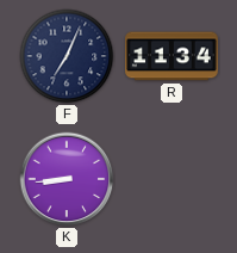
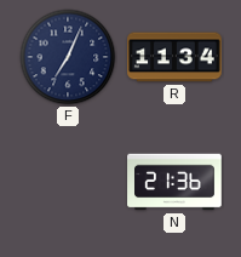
K: 8:44 -> none
N: none -> 21:36
